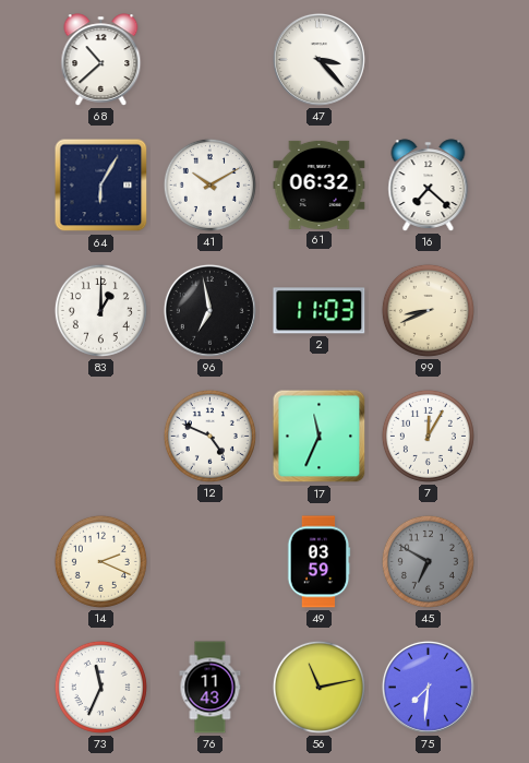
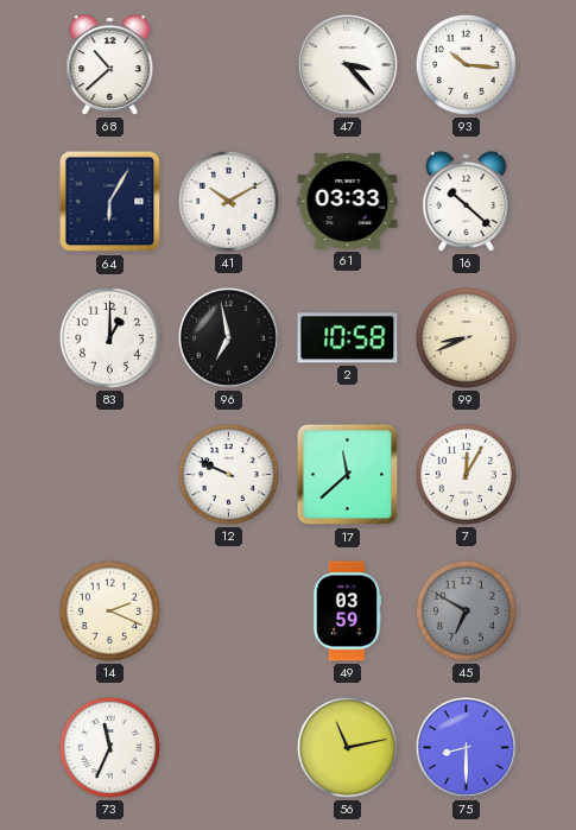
93: none -> 10:16
61: 06:32 -> 03:33
16: 7:22 -> 10:22
2: 11:03 -> 10:58
12: 4:49 -> 9:49
17: 11:34 -> 11:38
76: 11:43 -> none
75: 7:31 -> 8:30
